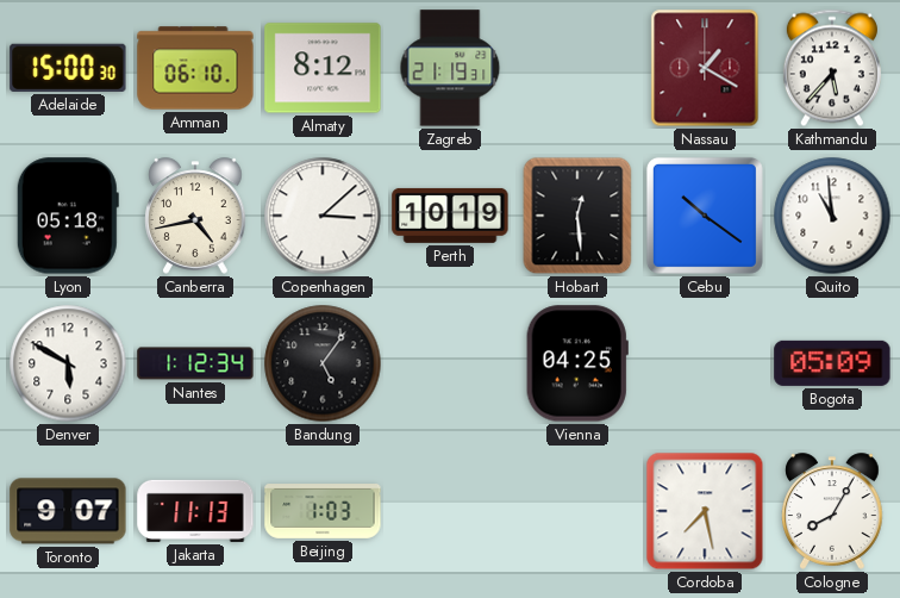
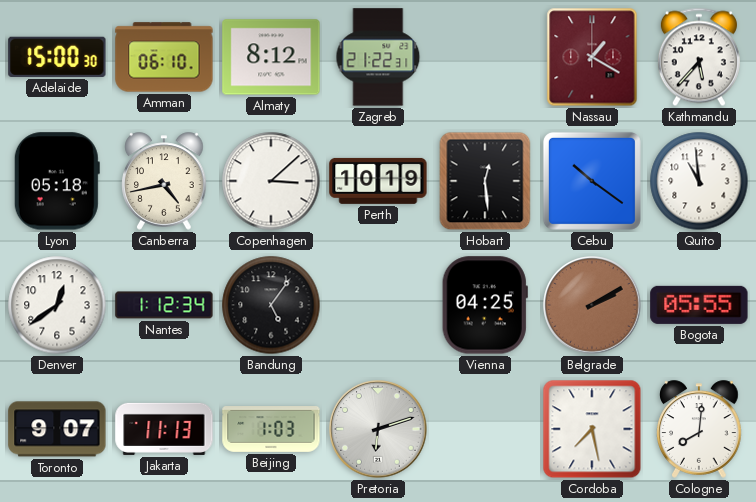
Zagreb: 21:19 -> 21:22
Denver: 5:50 -> 12:39
Belgrade: none -> 2:10
Bogota: 05:09 -> 05:55
Pretoria: none -> 6:12
Cologne: 8:05 -> 8:01
